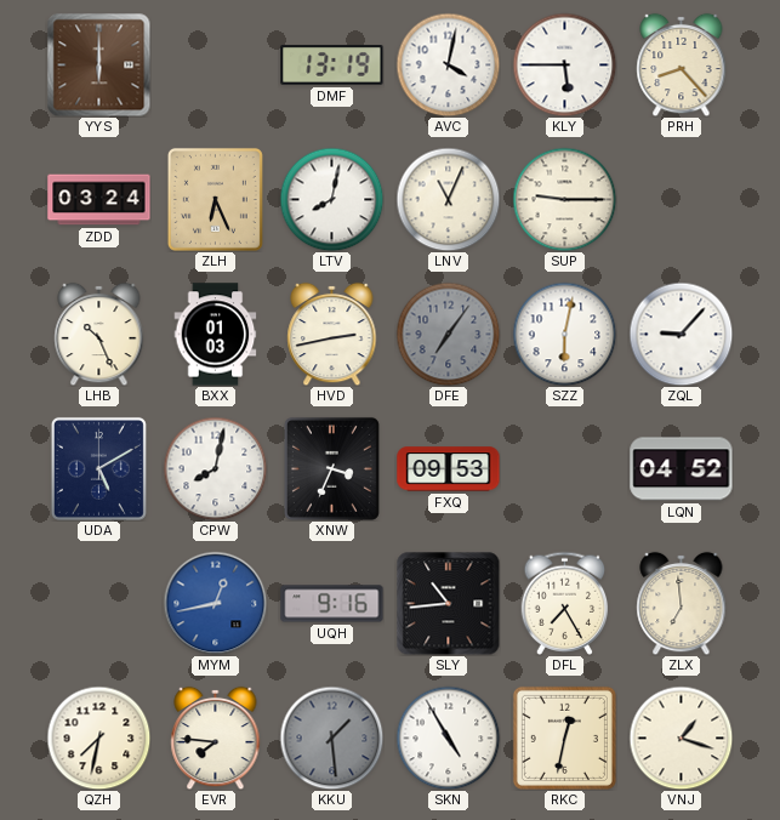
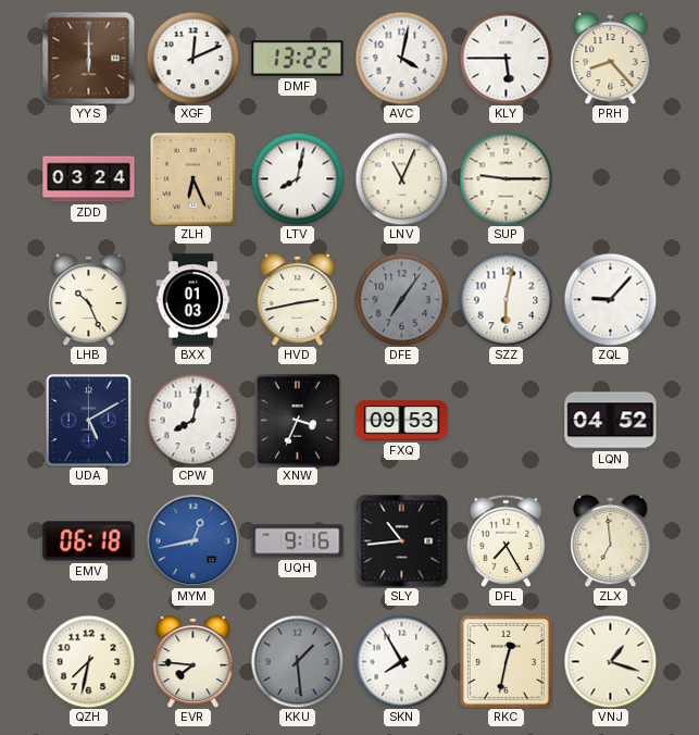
XGF: none -> 12:11
DMF: 13:19 -> 13:22
EMV: none -> 06:18
SKN: 4:55 -> 7:55
